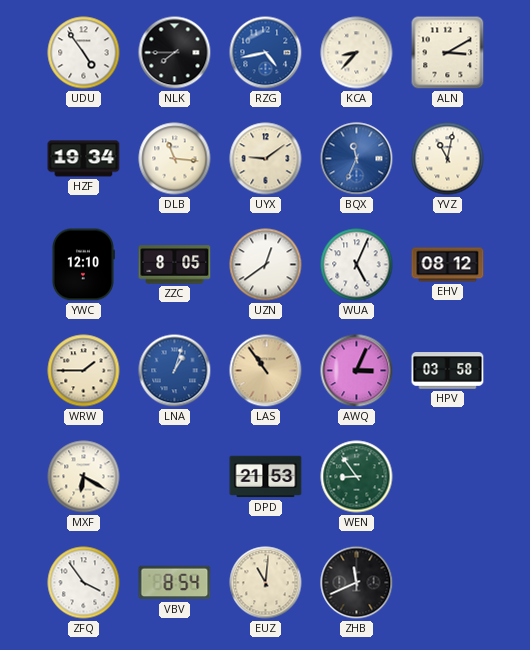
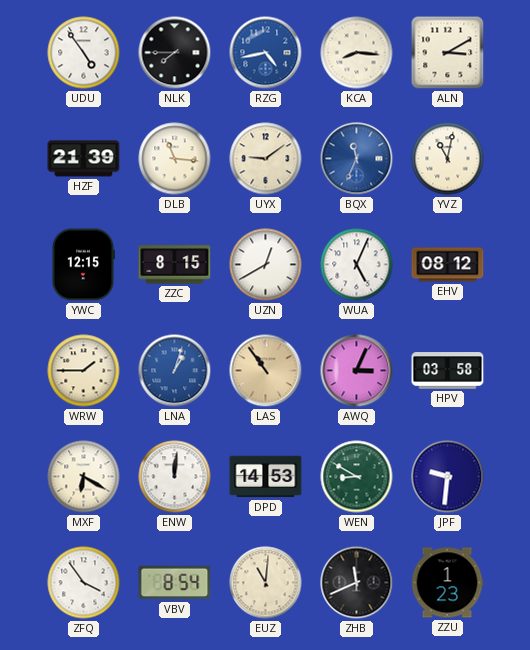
KCA: 8:37 -> 8:16
HZF: 19:34 -> 21:39
YWC: 12:10 -> 12:15
ZZC: 8:05 -> 8:15
UZN: 12:39 -> 12:40
ENW: none -> 12:01
DPD: 21:53 -> 14:53
WEN: 8:54 -> 8:50
JPF: none -> 9:31
ZZU: none -> 1:23
